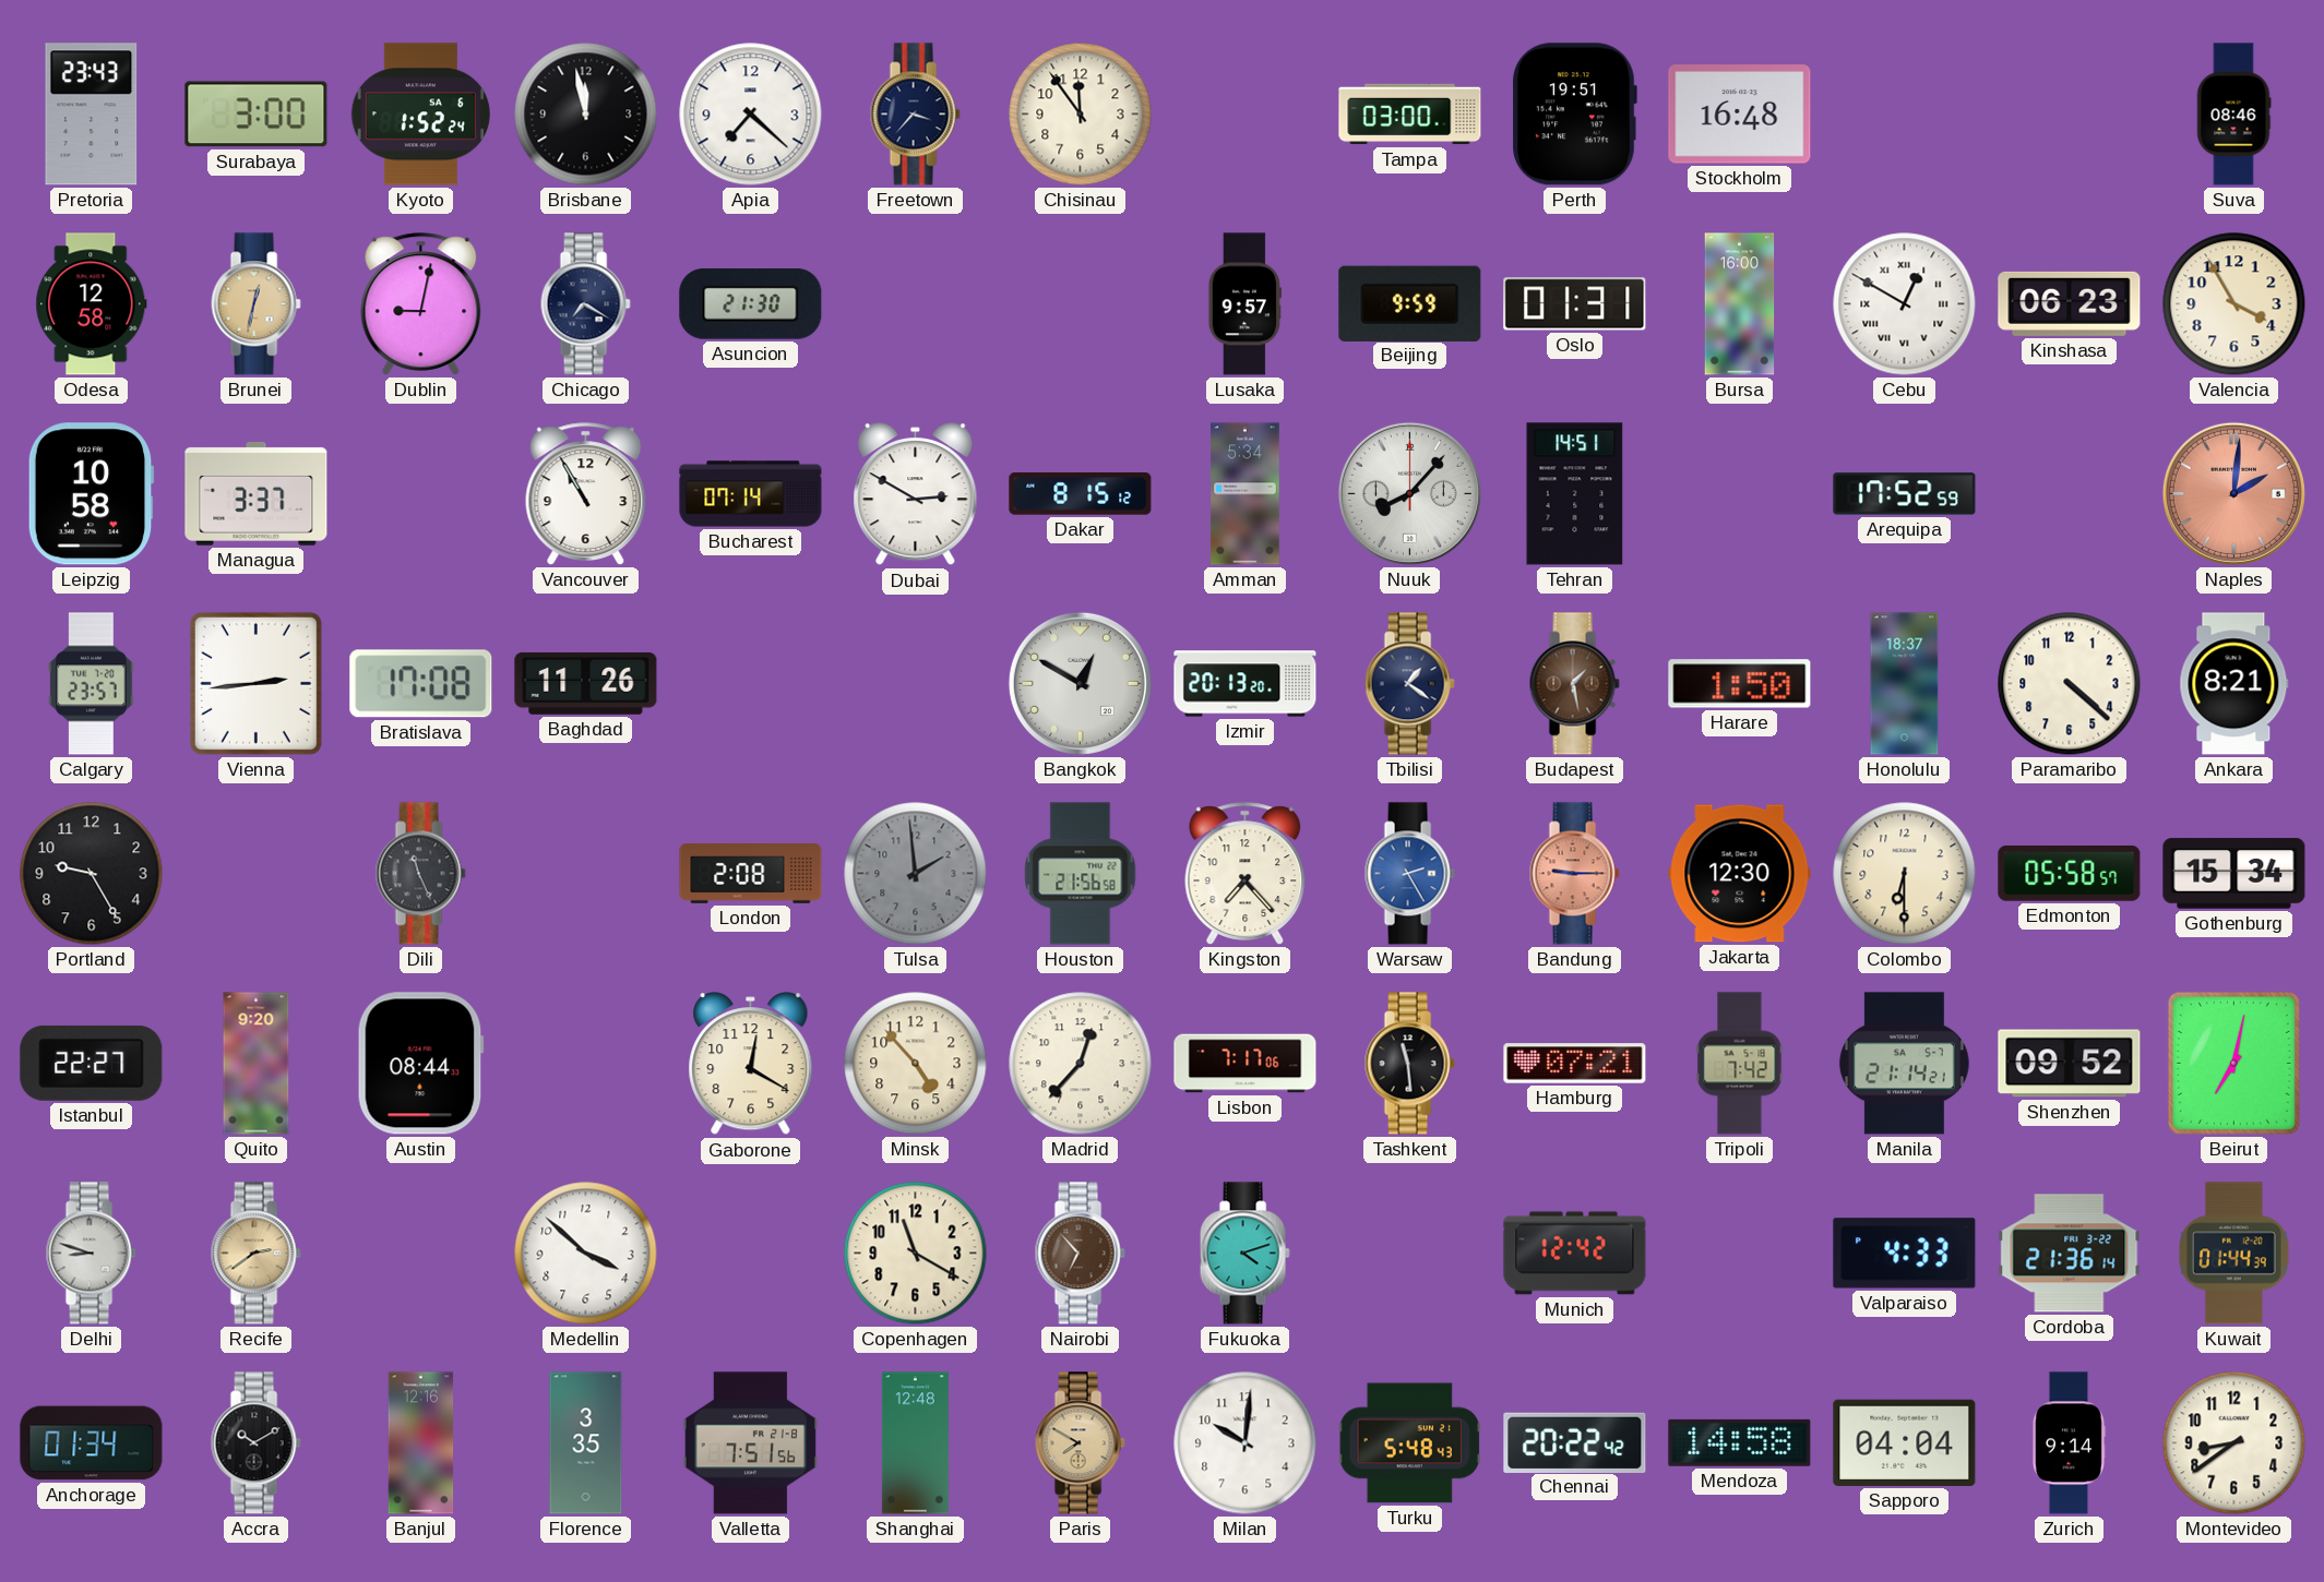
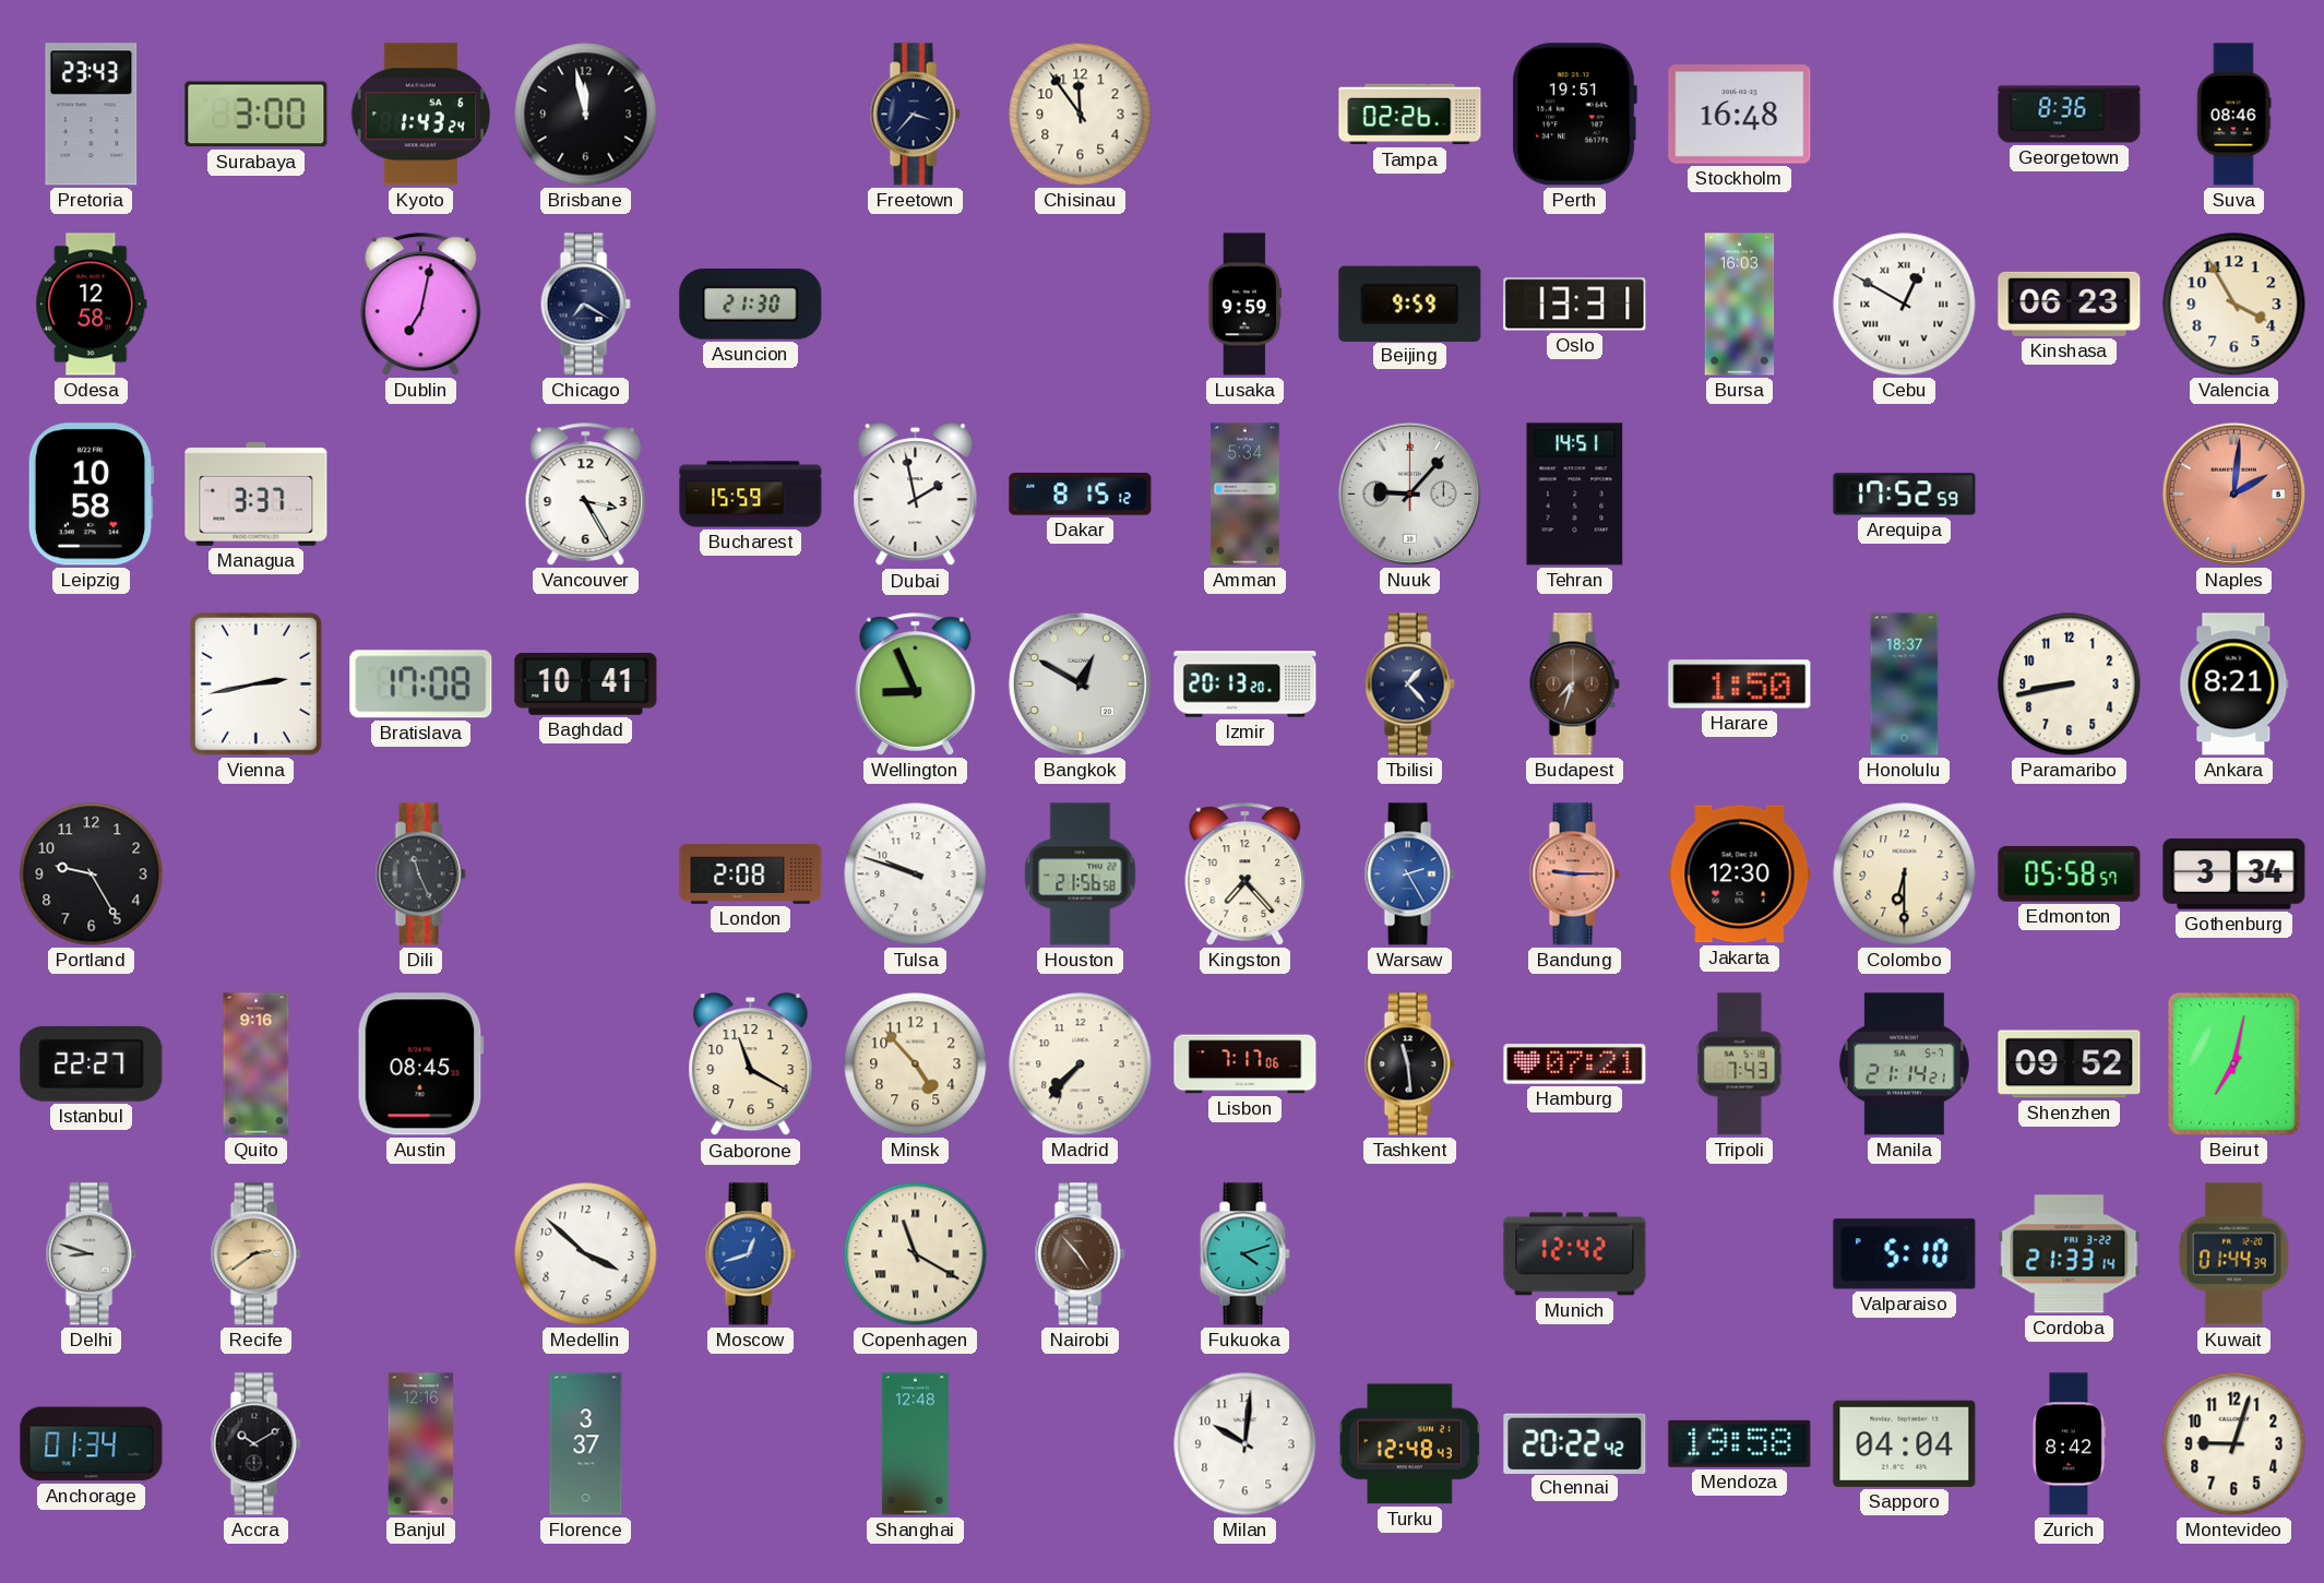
Kyoto: 1:52 -> 1:43
Apia: 7:22 -> none
Tampa: 03:00 -> 02:26
Georgetown: none -> 8:36
Brunei: 12:32 -> none
Dublin: 9:02 -> 7:02
Lusaka: 9:57 -> 9:59
Oslo: 01:31 -> 13:31
Bursa: 16:00 -> 16:03
Vancouver: 10:55 -> 3:25
Bucharest: 07:14 -> 15:59
Dubai: 2:50 -> 1:58
Nuuk: 8:07 -> 9:07
Calgary: 23:57 -> none
Vienna: 2:44 -> 2:43
Baghdad: 11:26 -> 10:41
Wellington: none -> 8:56
Tbilisi: 1:21 -> 1:23
Budapest: 1:28 -> 7:33
Paramaribo: 4:22 -> 8:43
Tulsa: 1:59 -> 9:48
Tulsa dial: grey -> white
Gothenburg: 15:34 -> 3:34
Quito: 9:20 -> 9:16
Austin: 08:44 -> 08:45
Gaborone: 12:20 -> 11:20
Madrid: 12:37 -> 7:37
Tripoli: 7:42 -> 7:43
Moscow: none -> 12:42
Copenhagen numerals: Arabic -> Roman
Nairobi: 6:53 -> 4:53
Valparaiso: 4:33 -> 5:10
Cordoba: 21:36 -> 21:33
Florence: 3:35 -> 3:37
Valletta: 7:51 -> none
Paris: 7:50 -> none
Turku: 5:48 -> 12:48
Mendoza: 14:58 -> 19:58
Zurich: 9:14 -> 8:42
Montevideo: 8:39 -> 9:03
